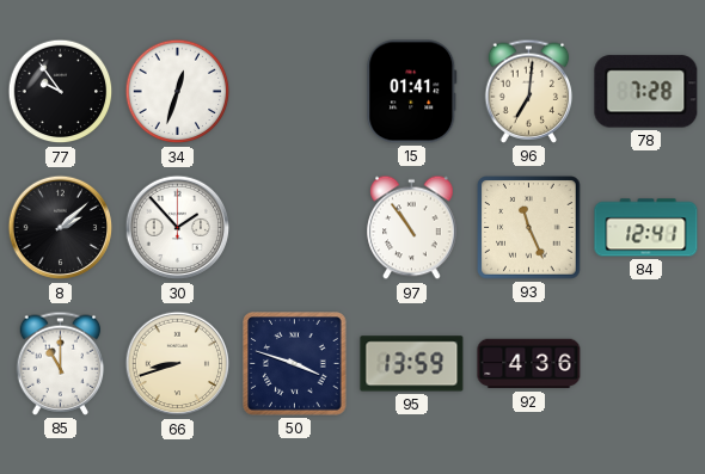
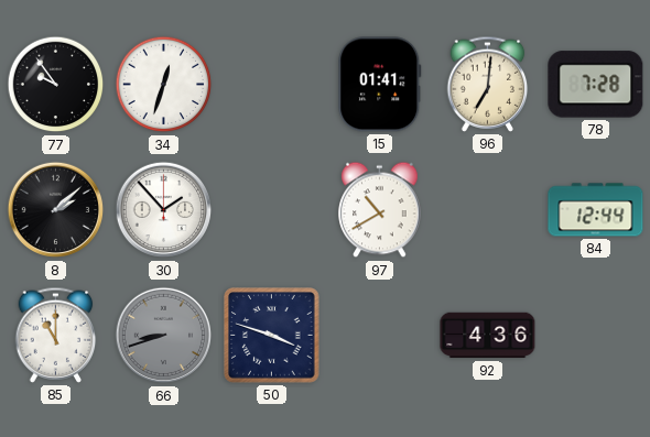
97: 10:54 -> 10:40
93: 11:26 -> none
84: 12:41 -> 12:44
66 dial: cream -> grey
95: 13:59 -> none
